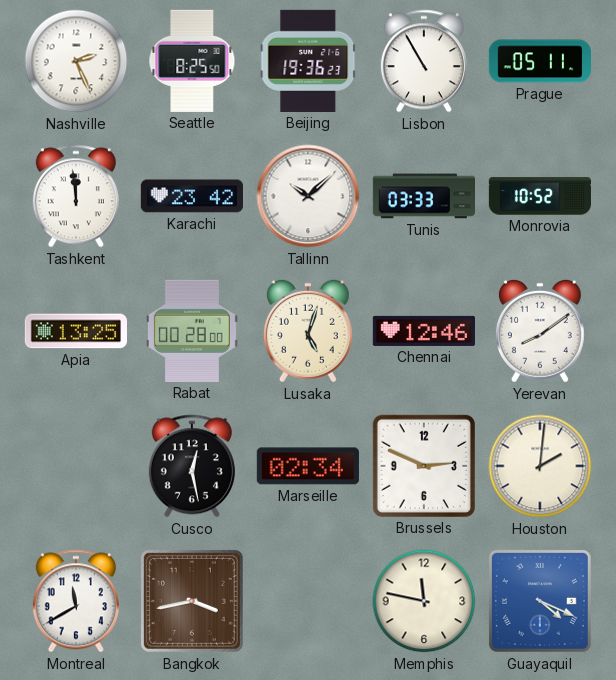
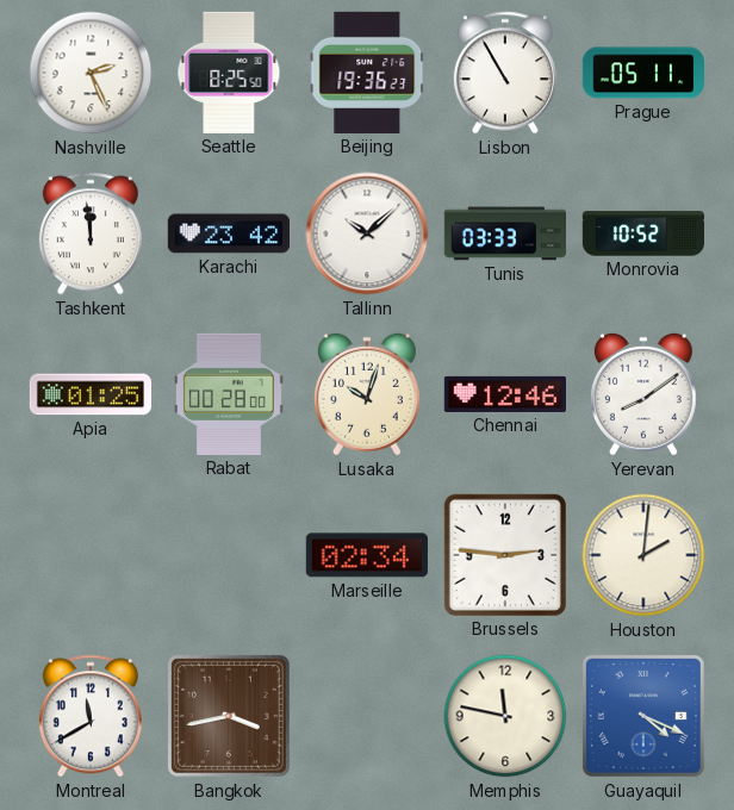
Apia: 13:25 -> 01:25
Lusaka: 5:03 -> 10:03
Cusco: 12:28 -> none
Brussels: 2:49 -> 2:46
